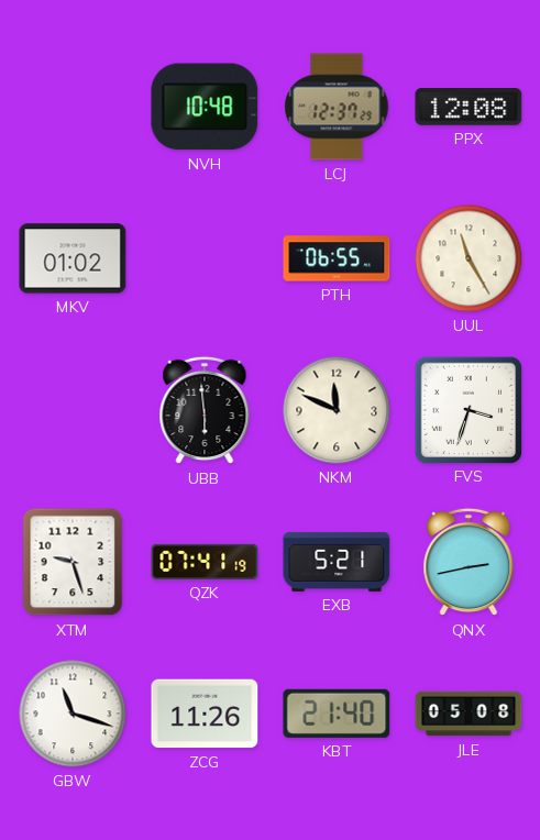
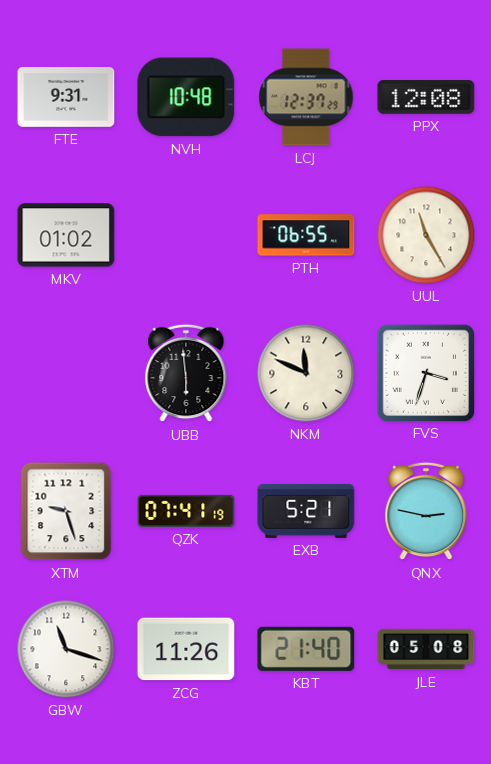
FTE: none -> 9:31
QNX: 2:43 -> 2:47
